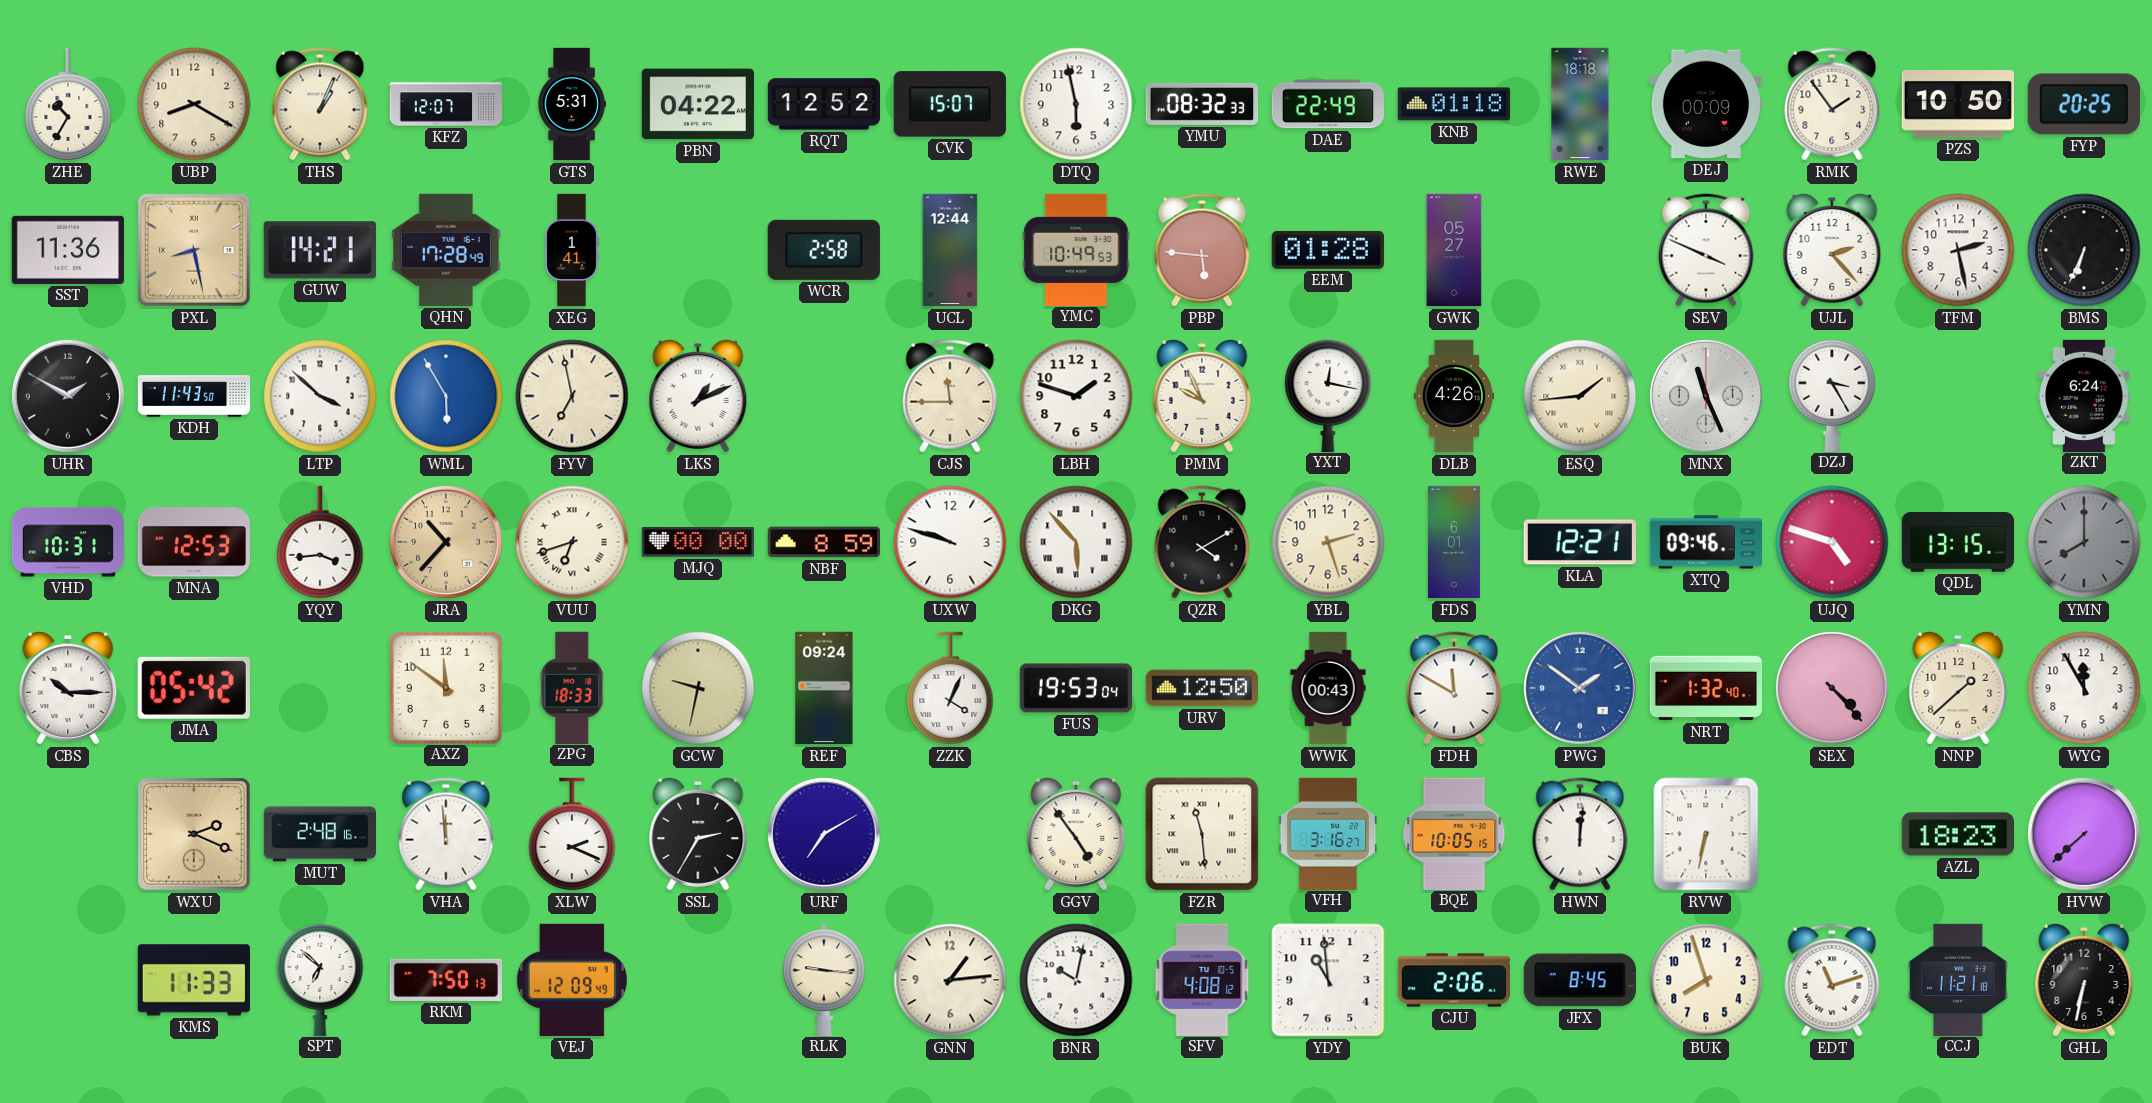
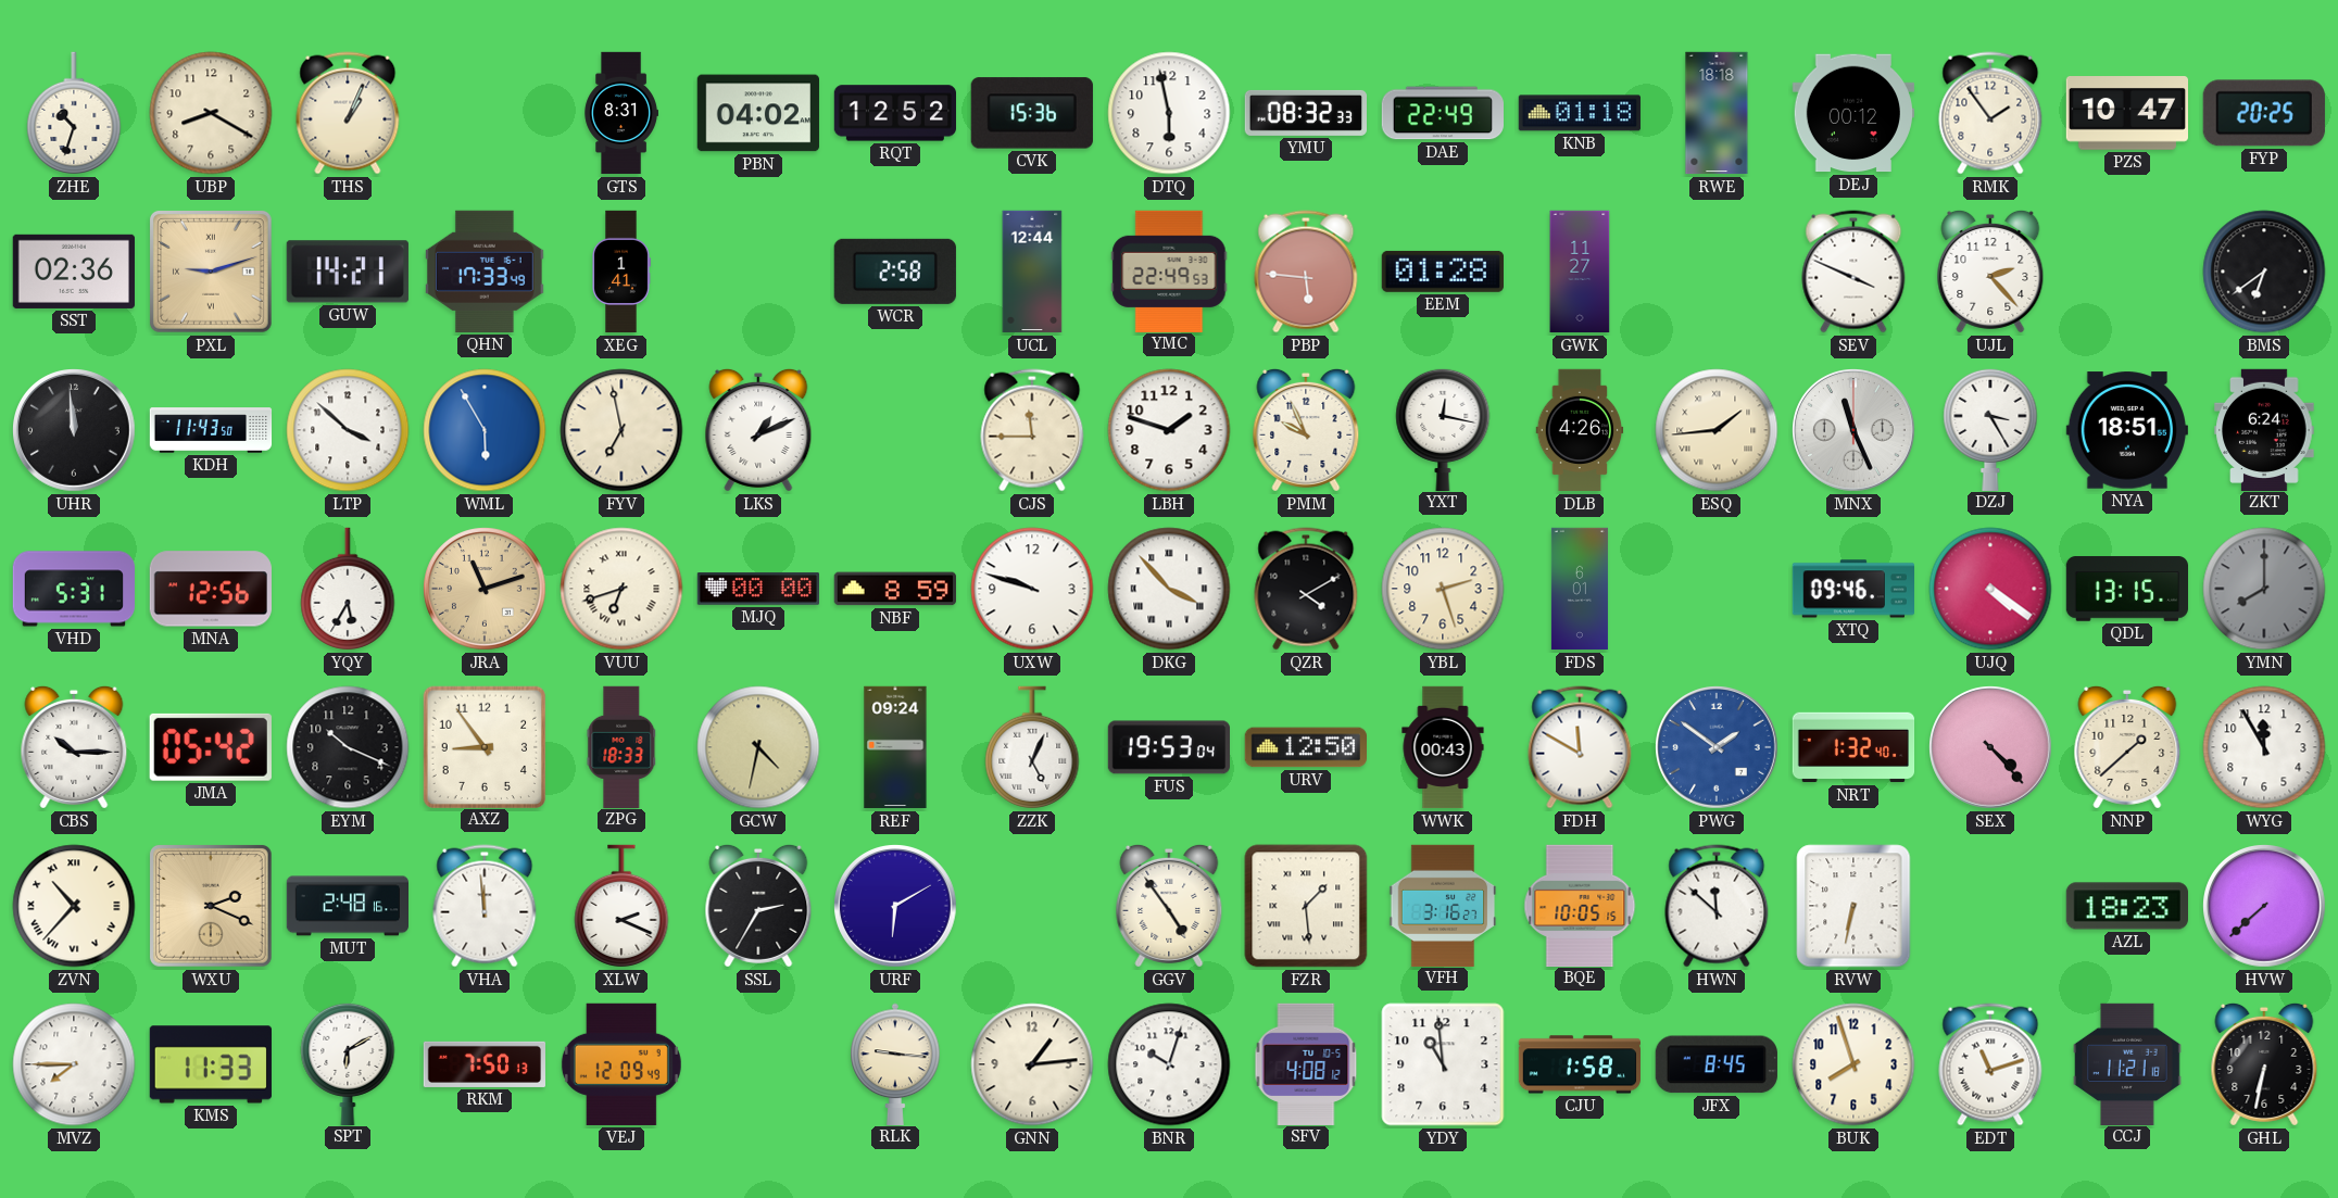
ZHE: 10:35 -> 10:33
KFZ: 12:07 -> none
GTS: 5:31 -> 8:31
PBN: 04:22 -> 04:02
CVK: 15:07 -> 15:36
DEJ: 00:09 -> 00:12
PZS: 10:50 -> 10:47
SST: 11:36 -> 02:36
PXL: 8:28 -> 9:12
QHN: 17:28 -> 17:33
YMC: 10:49 -> 22:49
GWK: 05:27 -> 11:27
TFM: 2:28 -> none
BMS: 6:34 -> 6:39
UHR: 1:50 -> 11:59
NYA: none -> 18:51
VHD: 10:31 -> 5:31
MNA: 12:53 -> 12:56
YQY: 3:44 -> 5:35
JRA: 10:37 -> 11:12
DKG: 5:53 -> 3:53
KLA: 12:21 -> none
UJQ: 4:48 -> 4:21
EYM: none -> 10:19
AXZ: 11:51 -> 8:54
GCW: 9:32 -> 4:32
ZZK: 4:04 -> 5:04
ZVN: none -> 10:37
URF: 7:10 -> 6:10
FZR: 11:29 -> 1:29
HWN: 12:01 -> 11:52
MVZ: none -> 7:45
SPT: 6:52 -> 6:10
BNR: 10:02 -> 10:03
CJU: 2:06 -> 1:58
